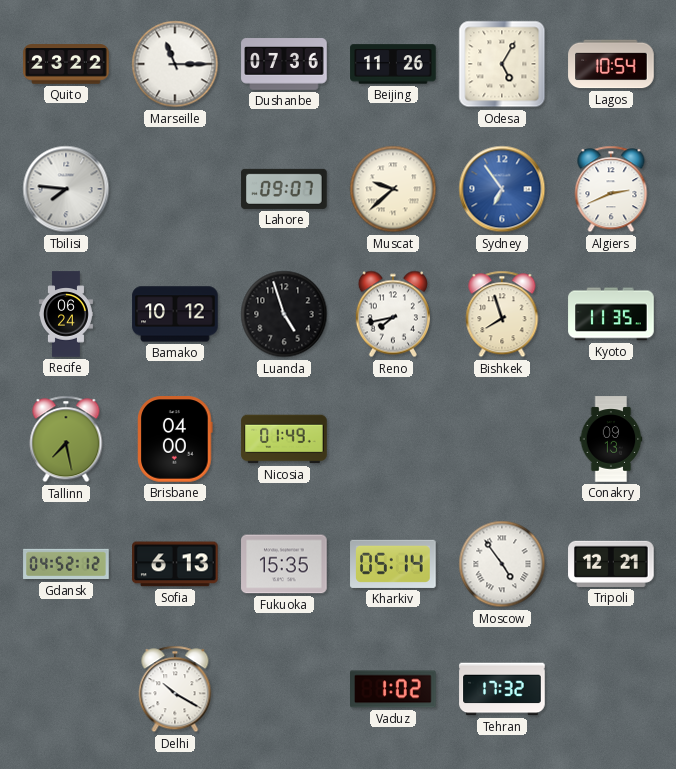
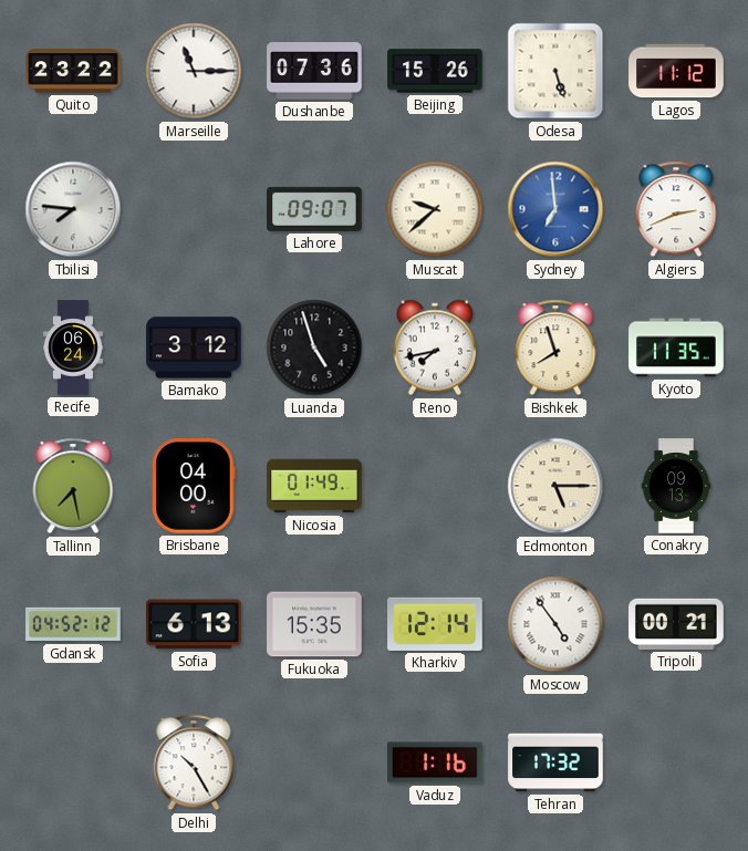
Beijing: 11:26 -> 15:26
Odesa: 5:05 -> 5:27
Lagos: 10:54 -> 11:12
Sydney: 6:54 -> 6:59
Bamako: 10:12 -> 3:12
Edmonton: none -> 5:15
Kharkiv: 05:14 -> 12:14
Tripoli: 12:21 -> 00:21
Delhi: 10:20 -> 10:25
Vaduz: 1:02 -> 1:16
